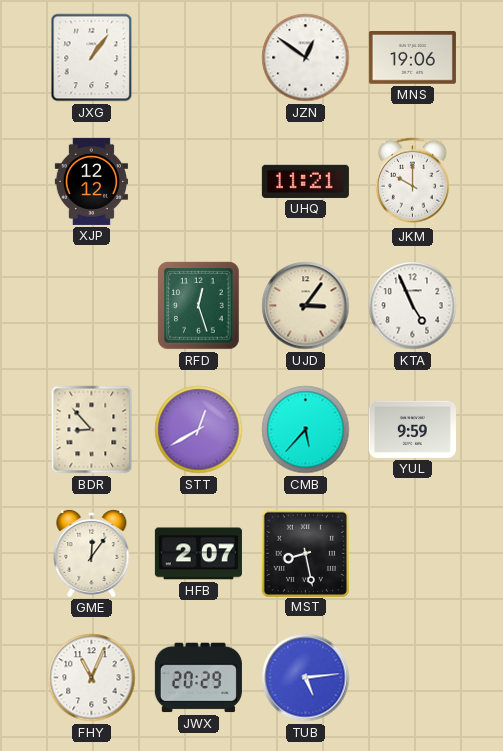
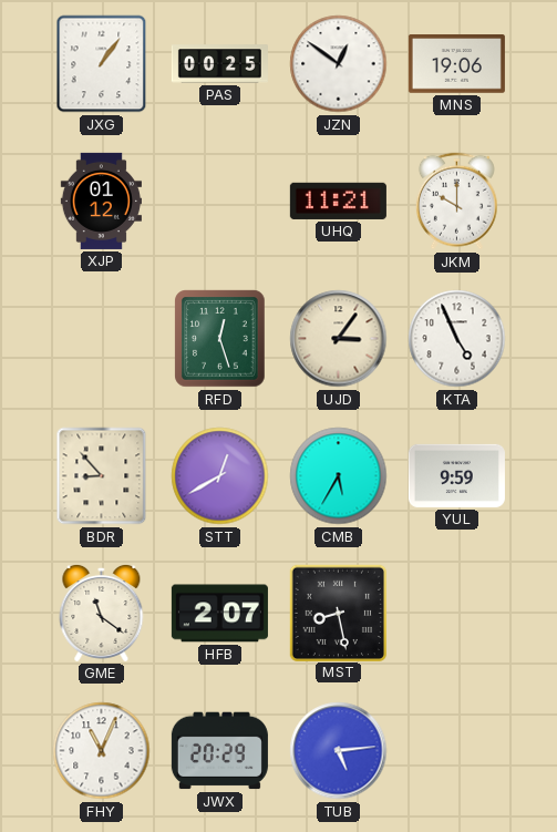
PAS: none -> 00:25
XJP: 12:12 -> 01:12
CMB: 5:37 -> 5:35
GME: 12:06 -> 11:21
